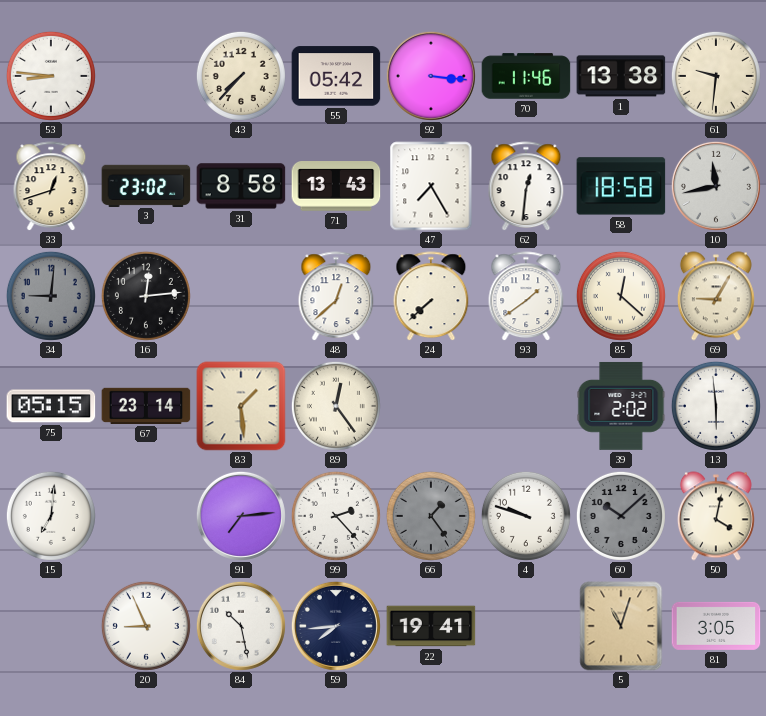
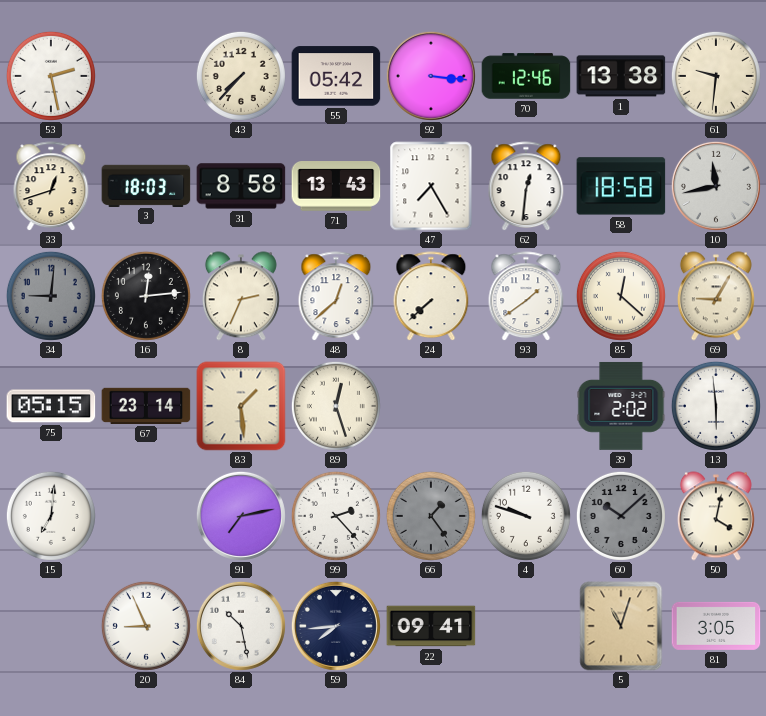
53: 8:46 -> 2:28
70: 11:46 -> 12:46
3: 23:02 -> 18:03
8: none -> 2:34
89: 12:24 -> 12:27
91: 7:14 -> 7:13
22: 19:41 -> 09:41
